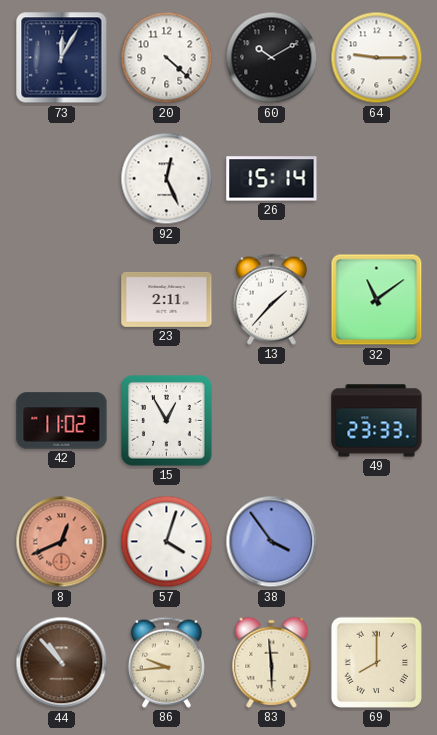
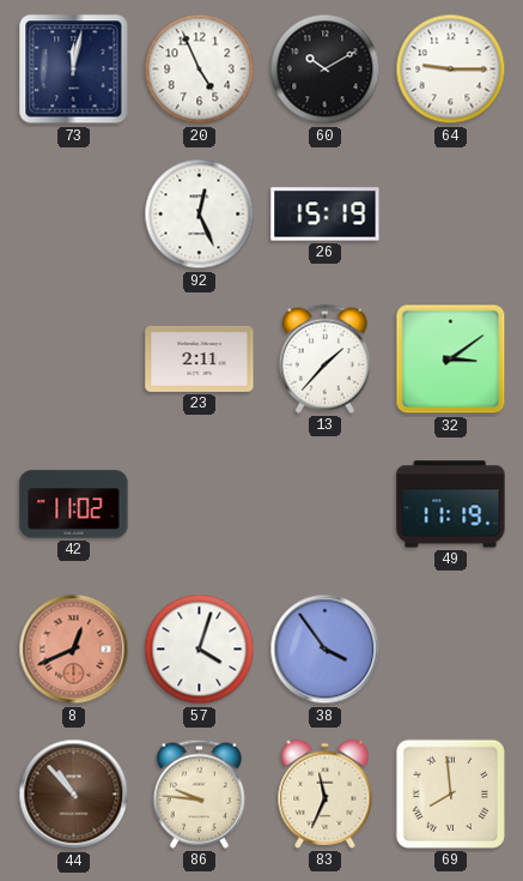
73: 12:05 -> 12:02
20: 4:22 -> 4:56
26: 15:14 -> 15:19
32: 11:09 -> 3:09
15: 12:55 -> none
49: 23:33 -> 11:19
86: 9:44 -> 9:46
83: 5:59 -> 11:34
69: 8:00 -> 7:59
